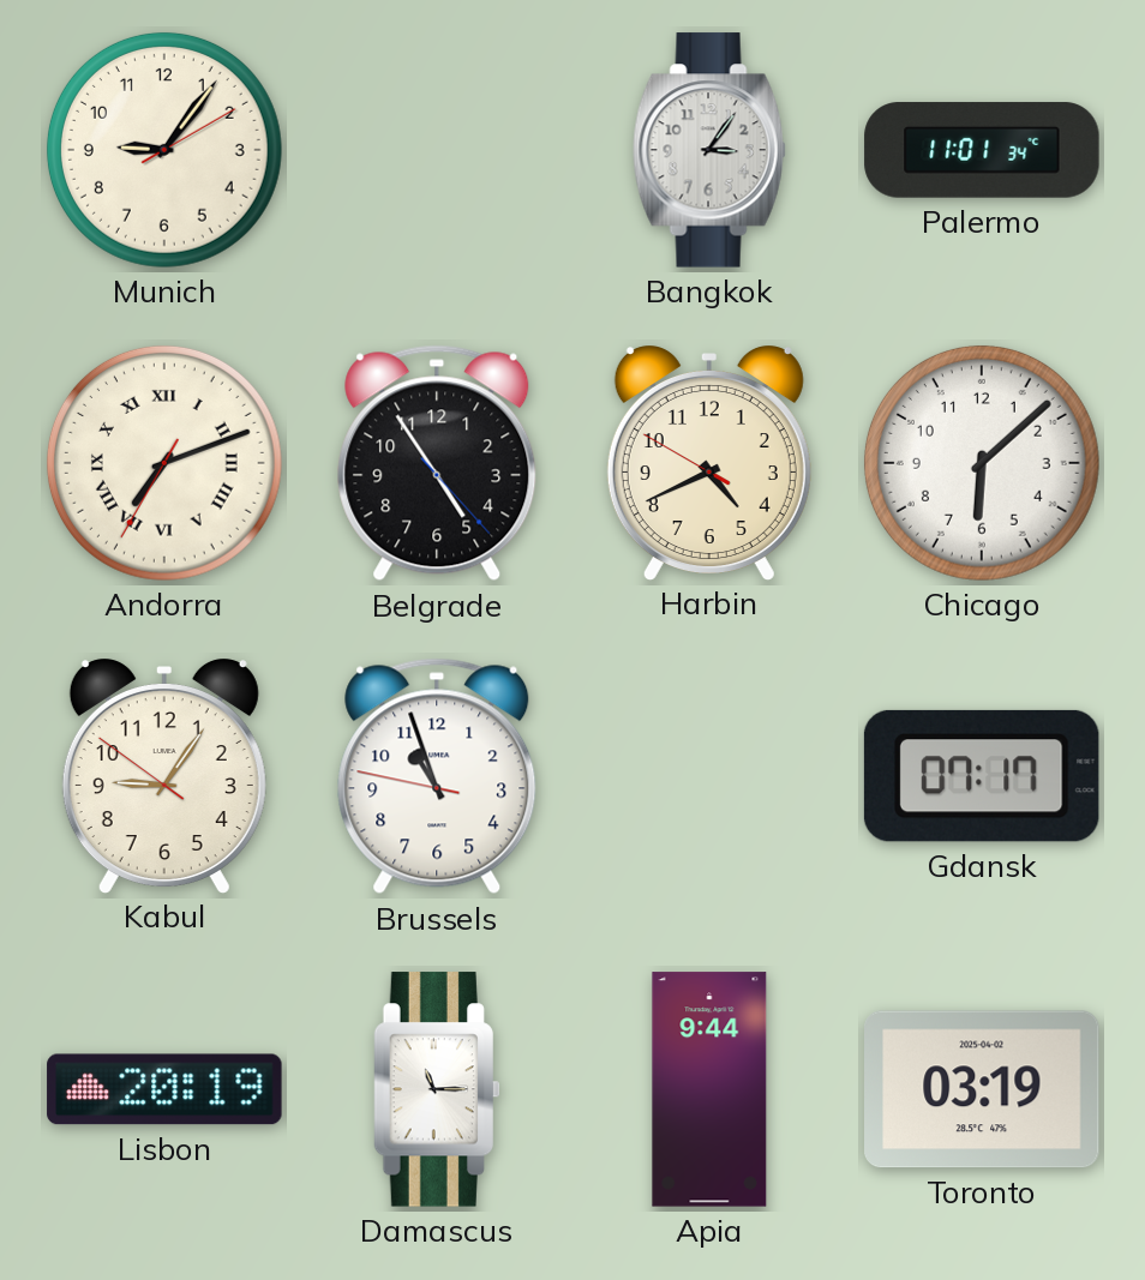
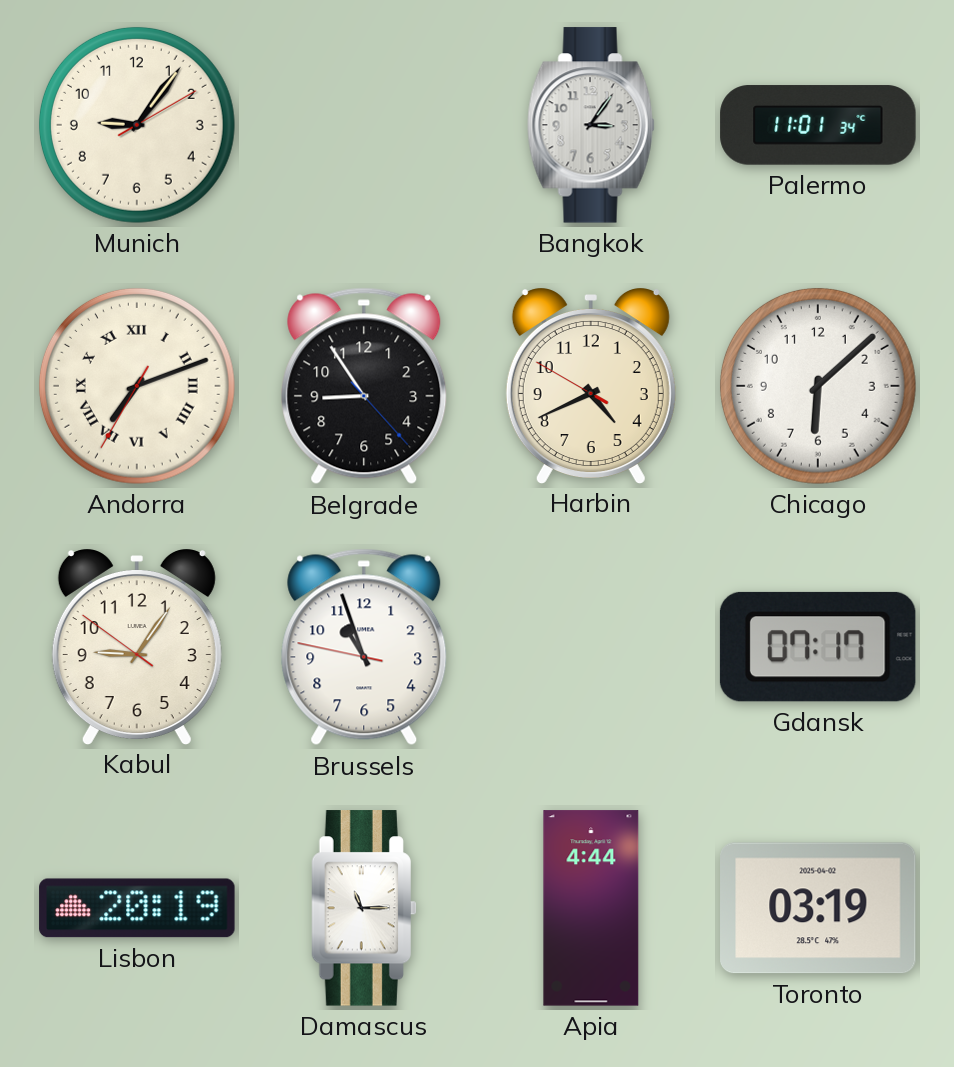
Belgrade: 4:54 -> 8:54
Apia: 9:44 -> 4:44
